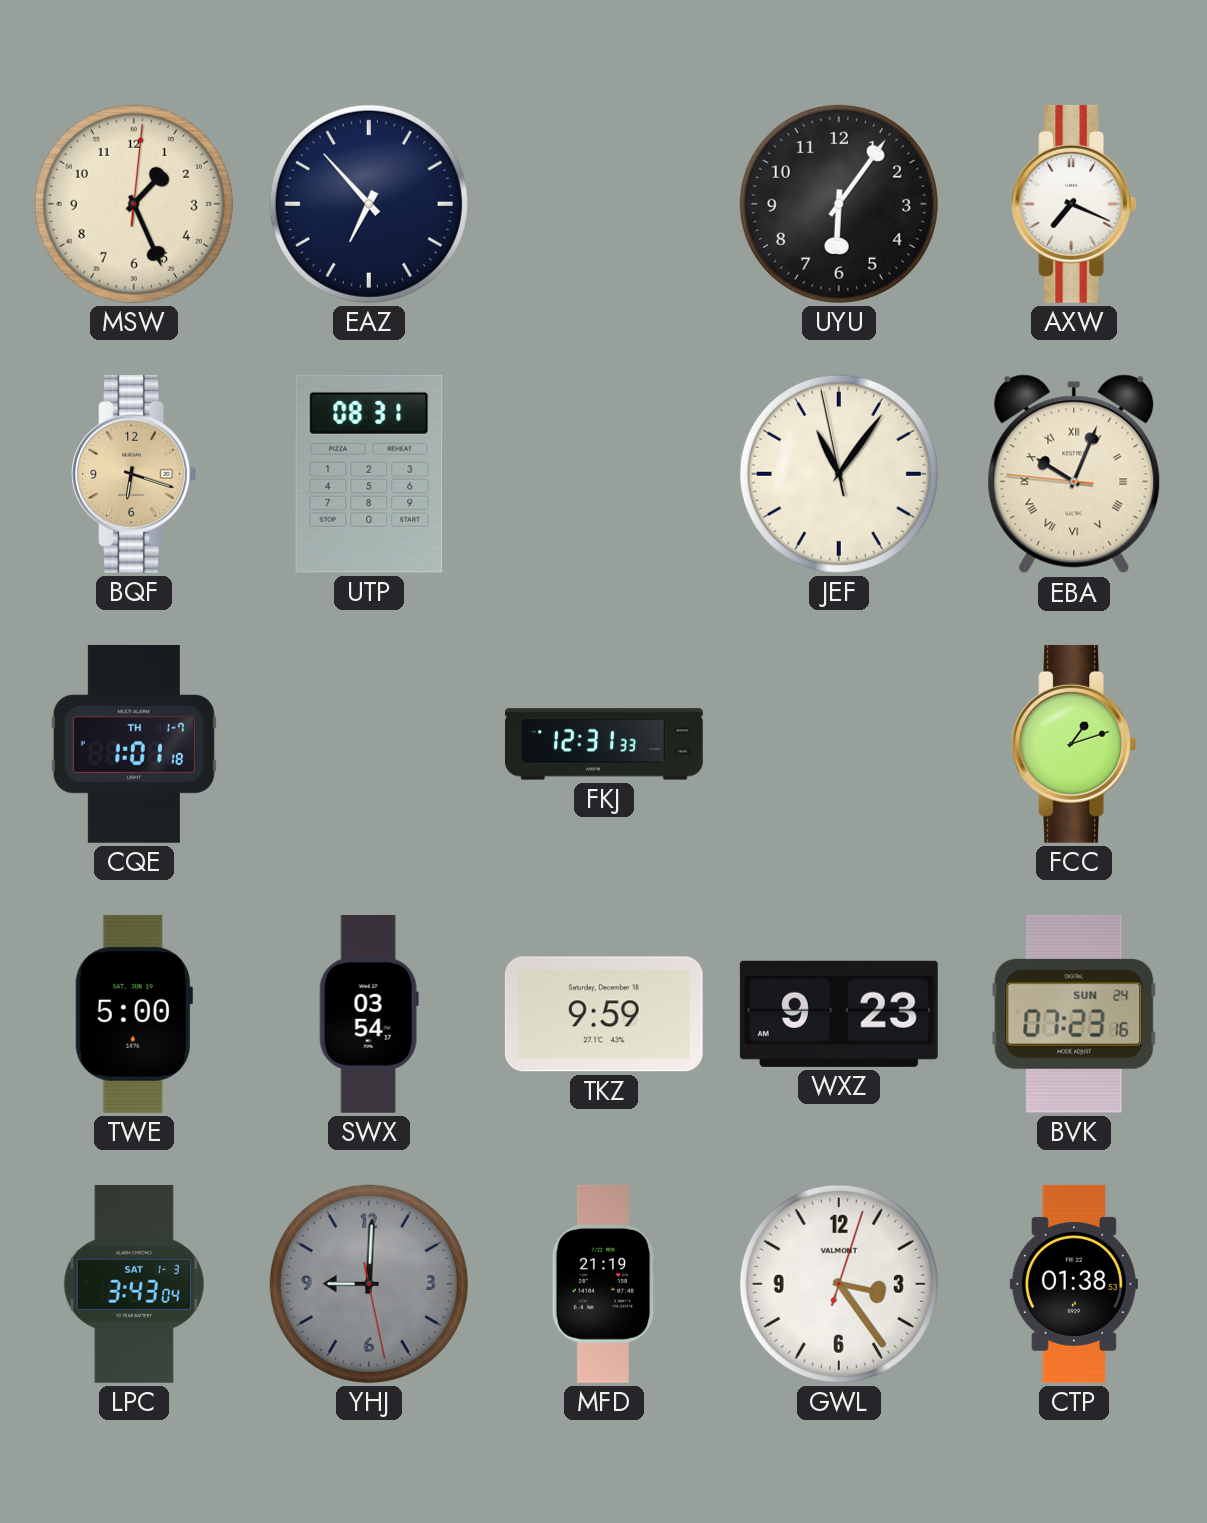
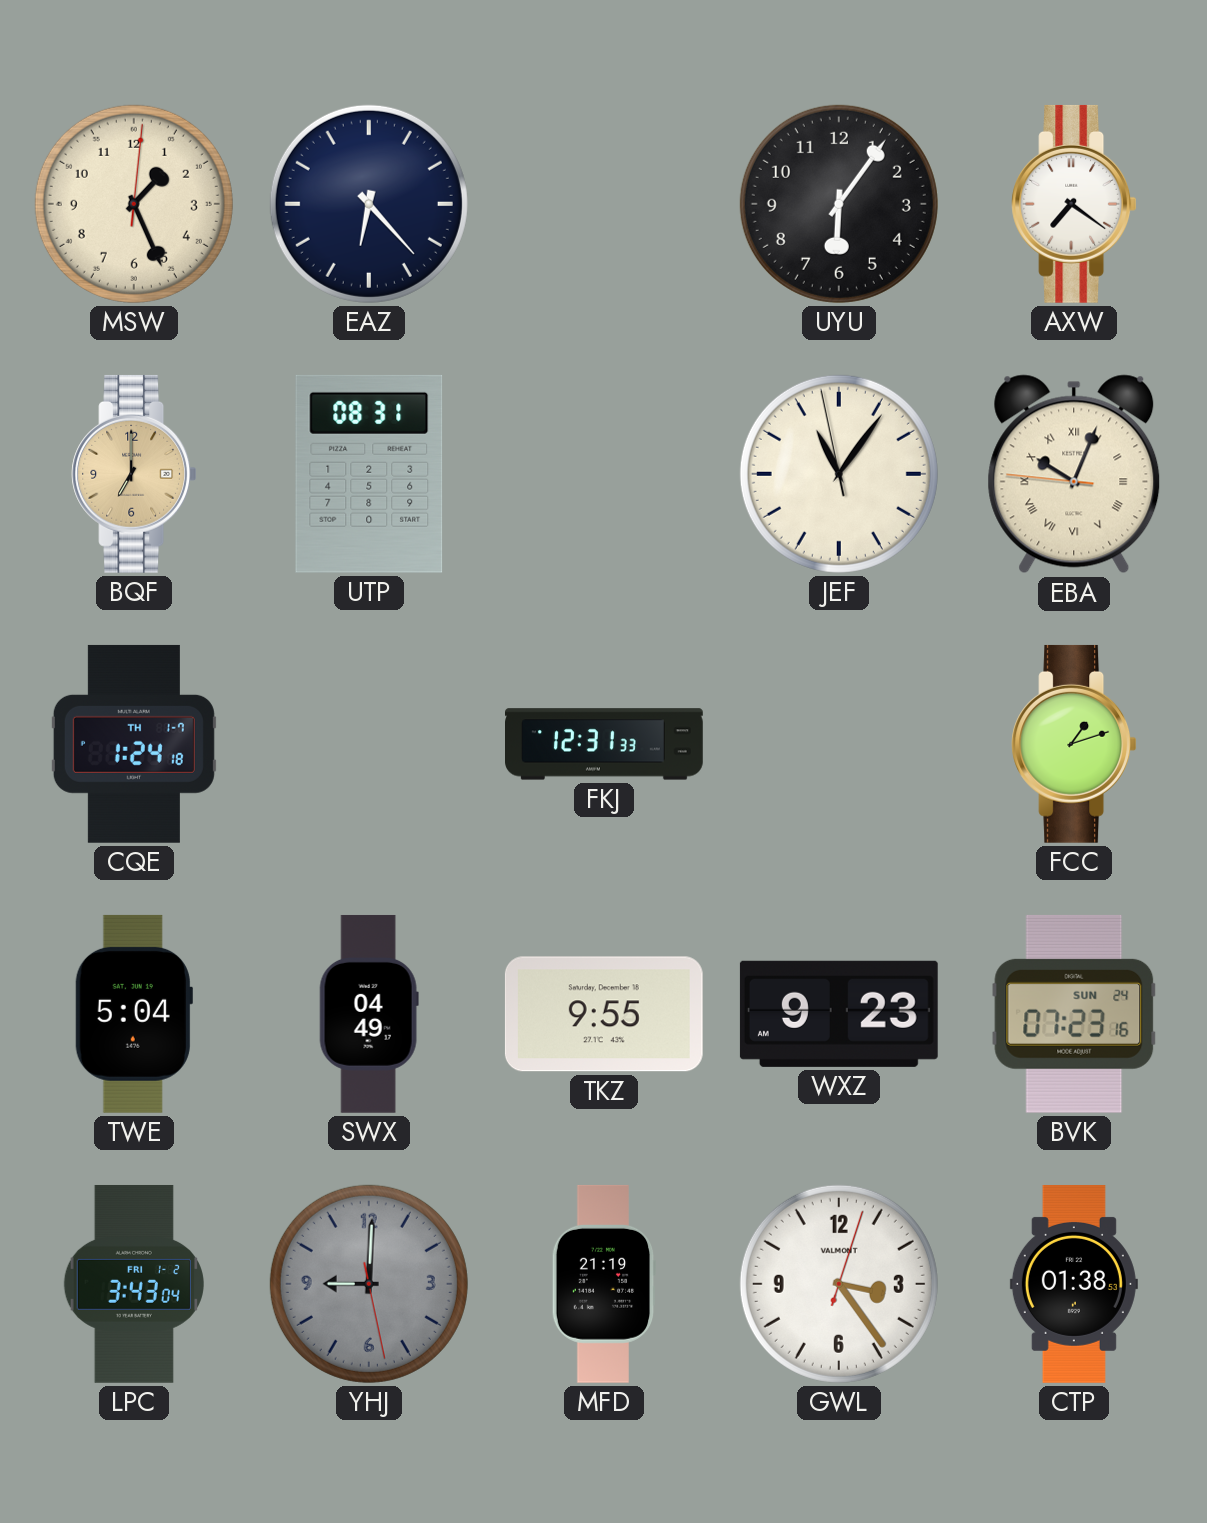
EAZ: 6:53 -> 6:23
AXW: 7:19 -> 7:21
BQF: 6:18 -> 7:00
CQE: 1:01 -> 1:24
TWE: 5:00 -> 5:04
SWX: 03:54 -> 04:49
TKZ: 9:59 -> 9:55
LPC date: SAT 1-3 -> FRI 1-2
